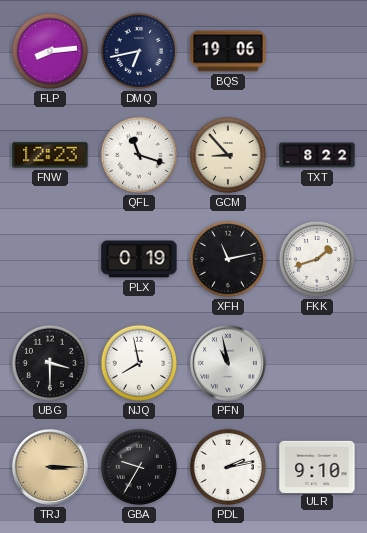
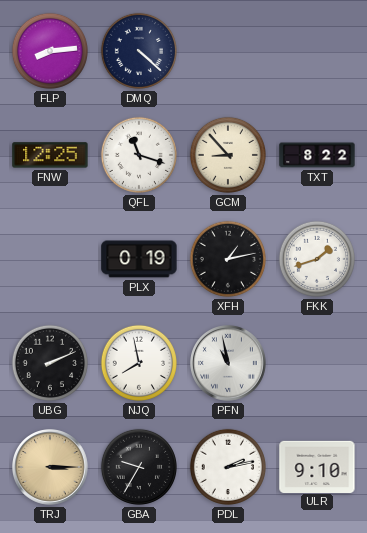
DMQ: 6:43 -> 4:22
BQS: 19:06 -> none
FNW: 12:23 -> 12:25
XFH: 11:13 -> 1:13
UBG: 3:30 -> 2:11
